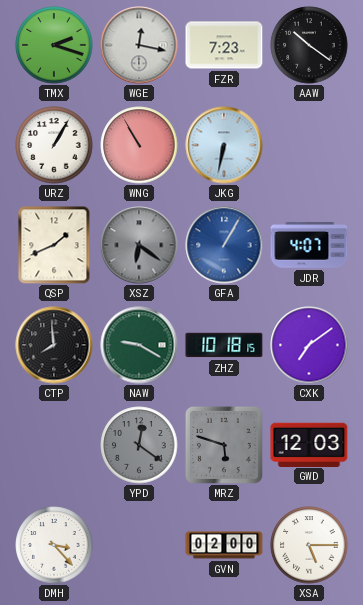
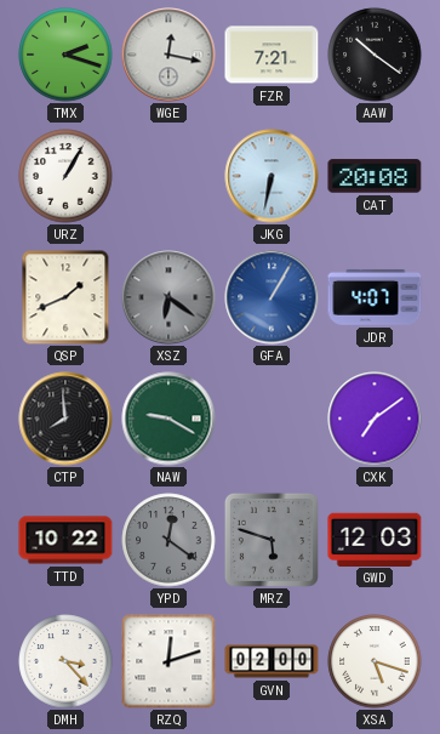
FZR: 7:23 -> 7:21
WNG: 10:55 -> none
CAT: none -> 20:08
ZHZ: 10:18 -> none
TTD: none -> 10:22
RZQ: none -> 12:12
XSA: 5:15 -> 5:18
